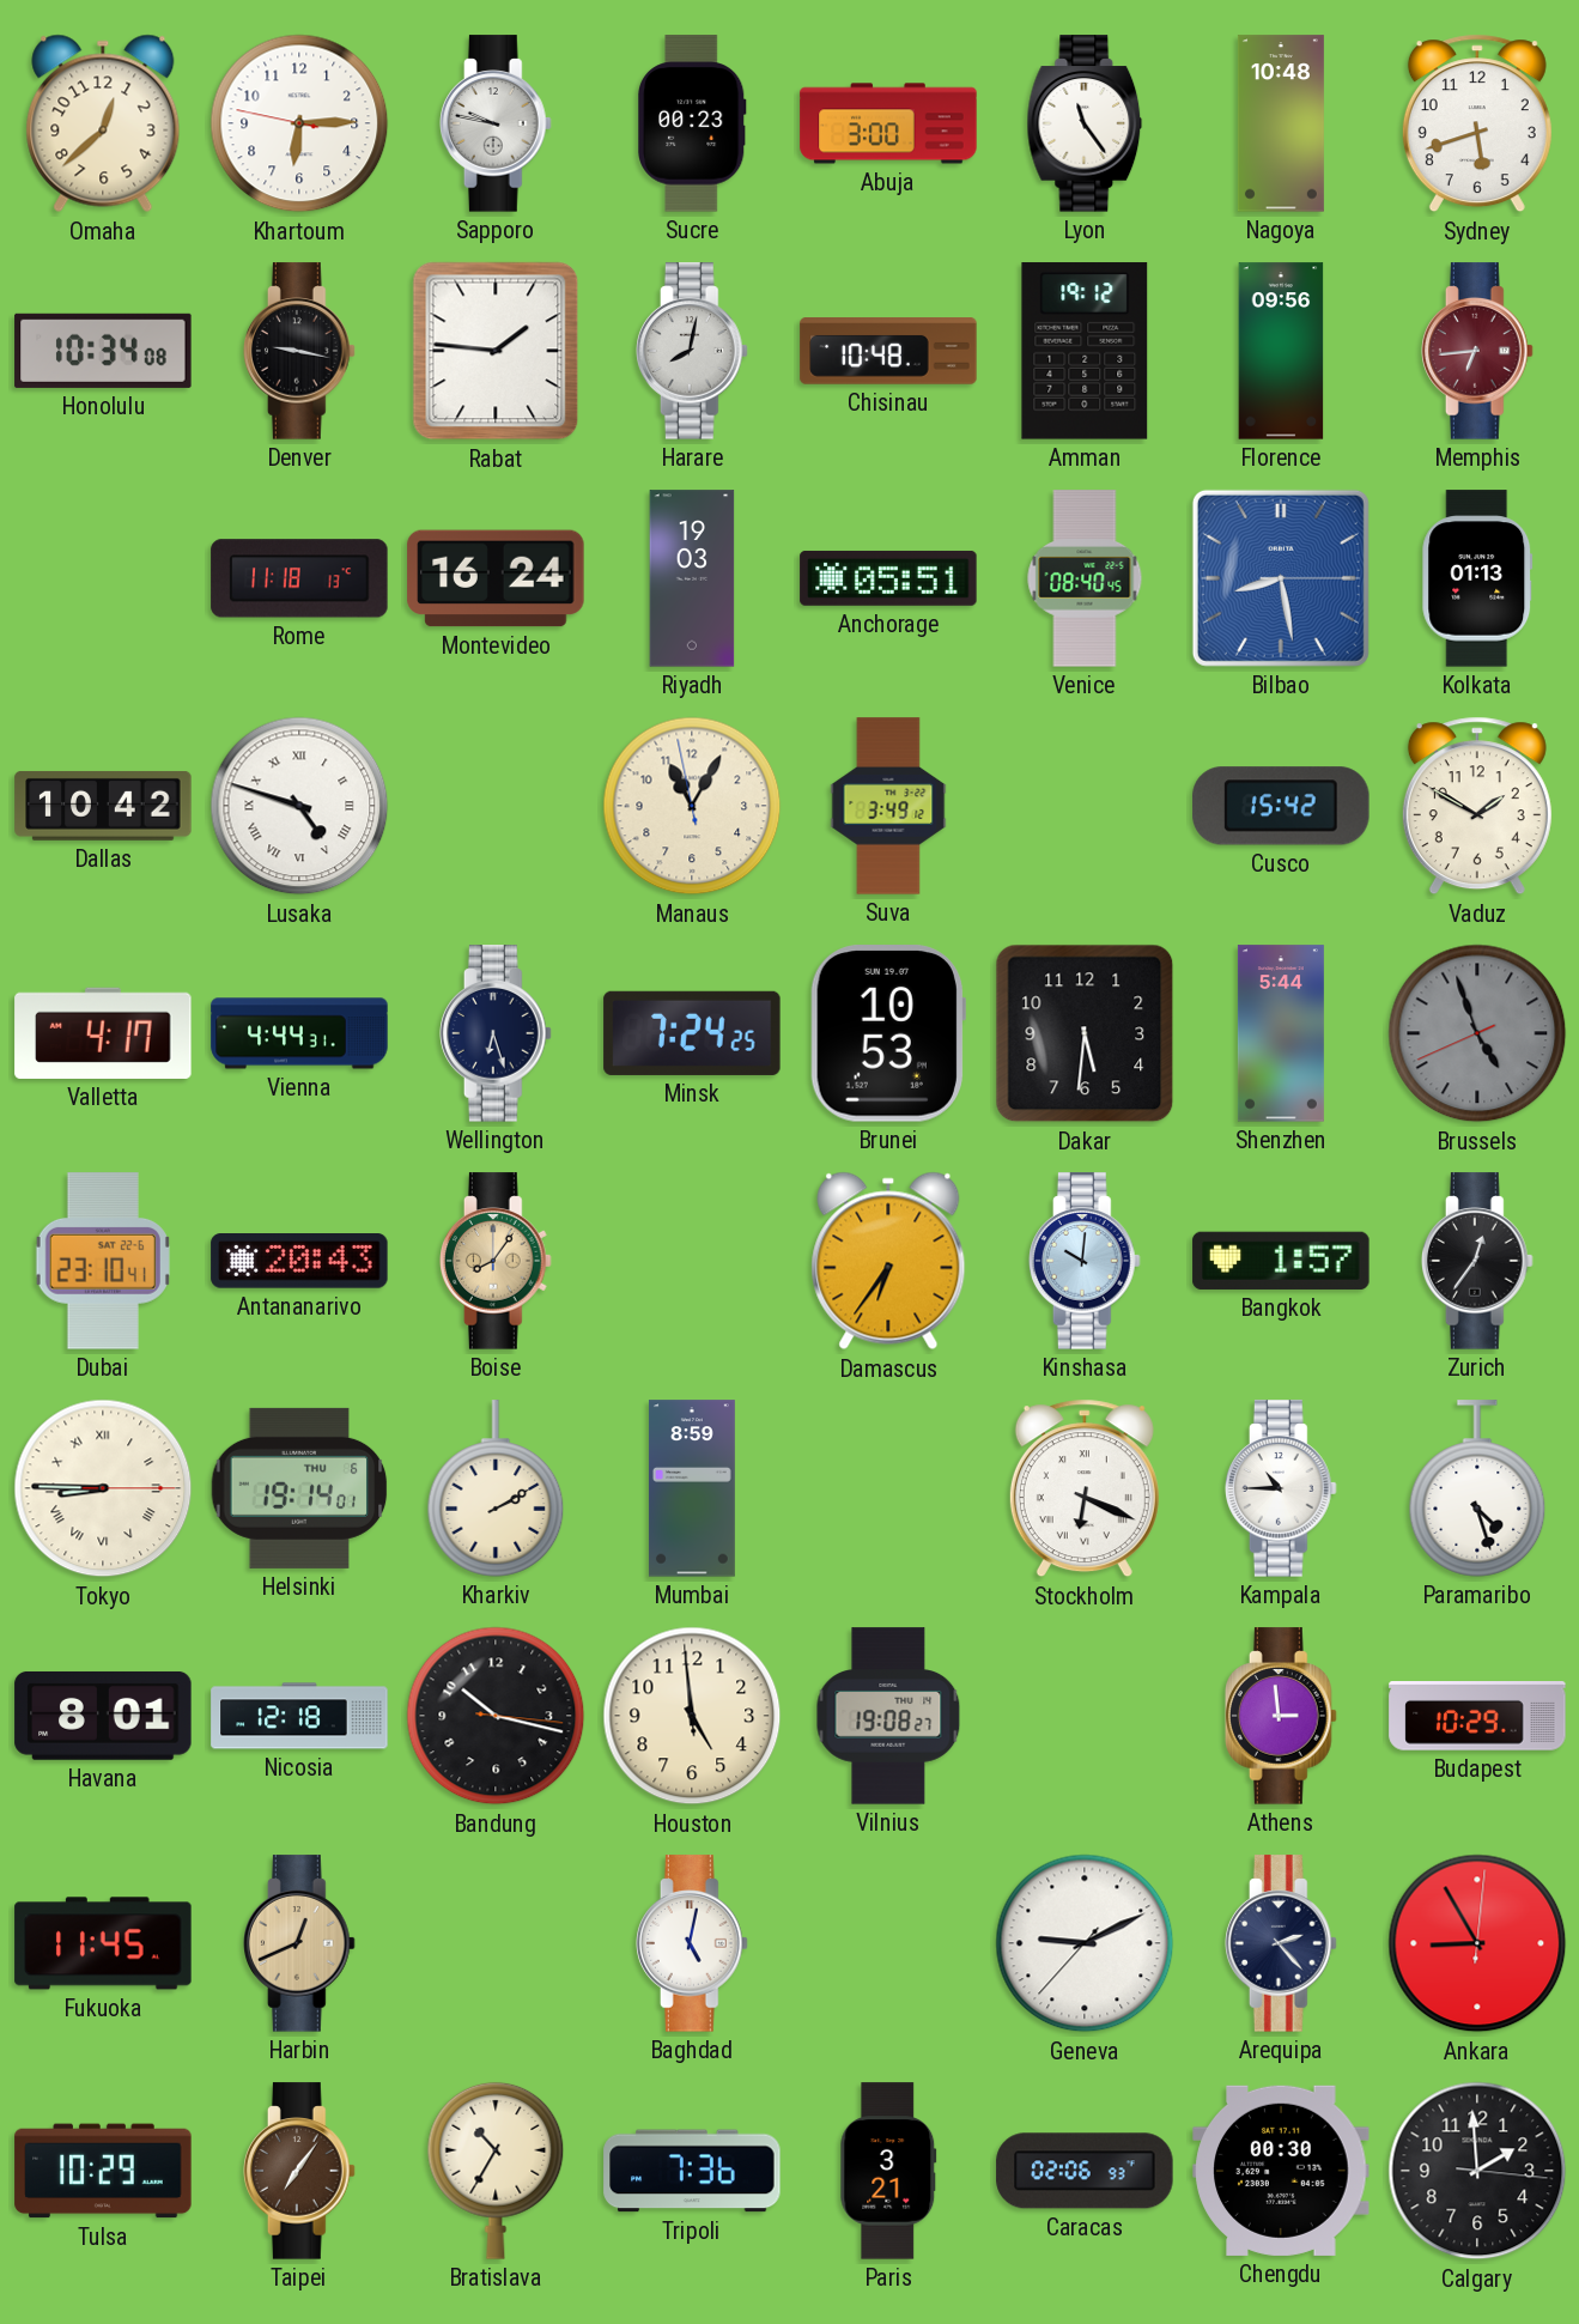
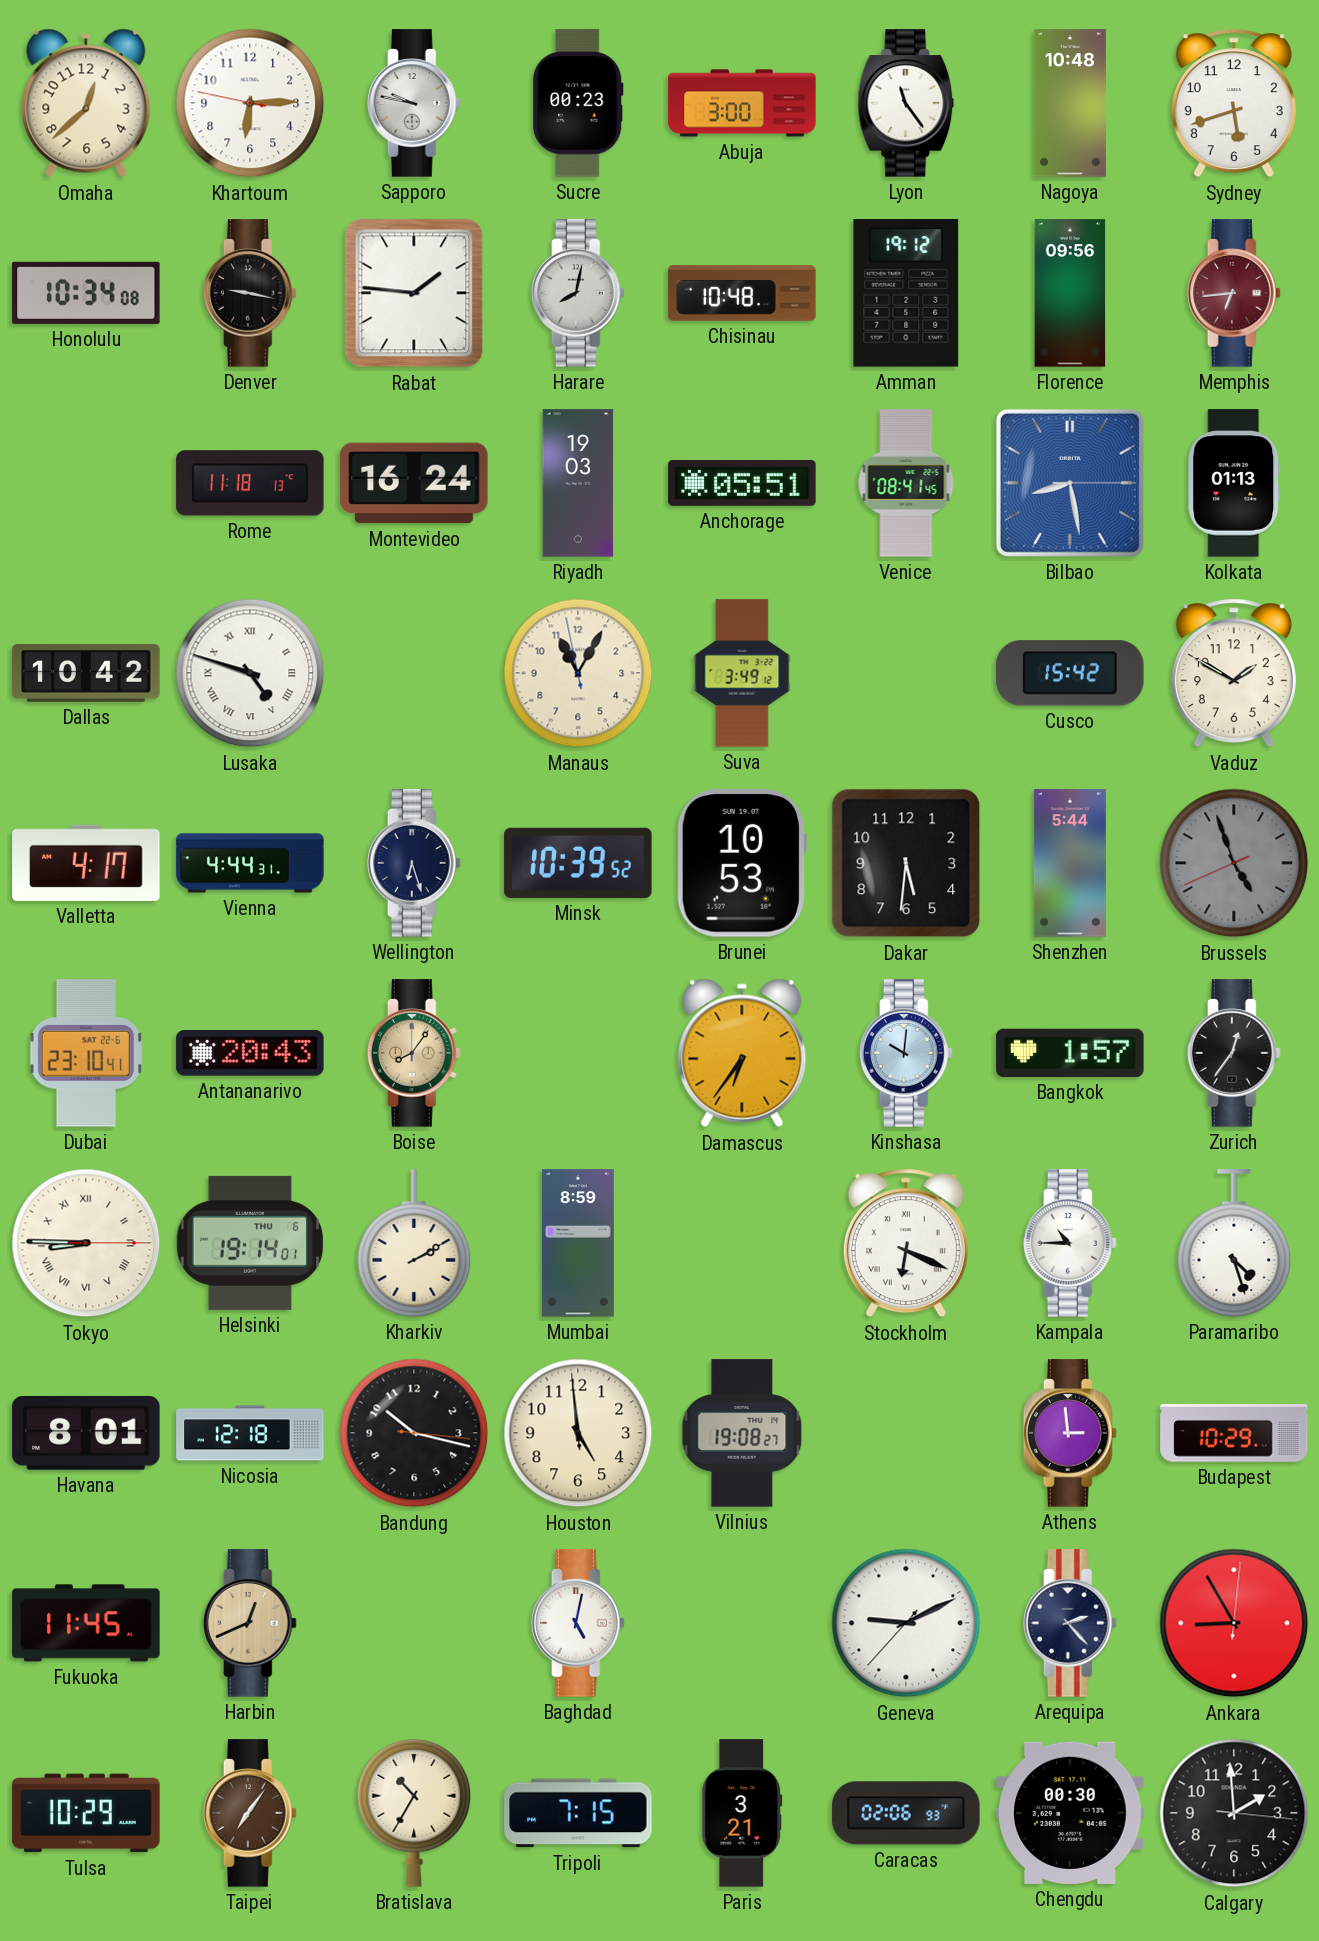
Venice: 08:40 -> 08:41
Minsk: 7:24 -> 10:39
Tripoli: 7:36 -> 7:15
